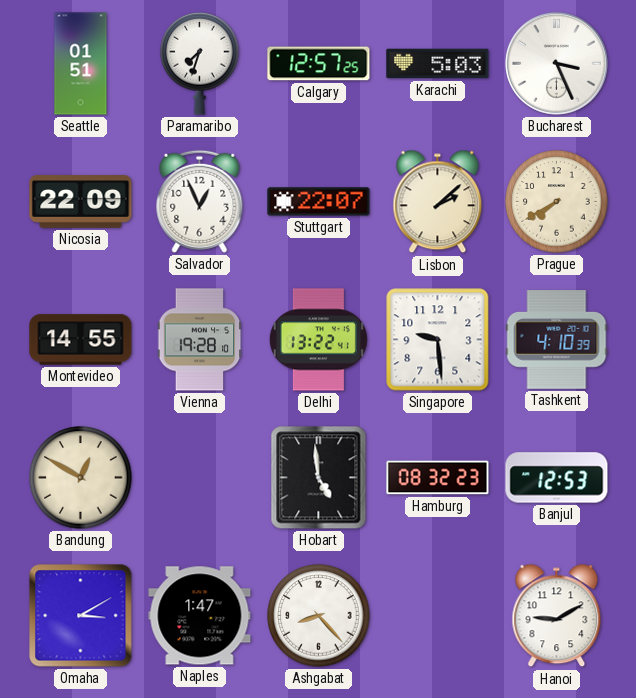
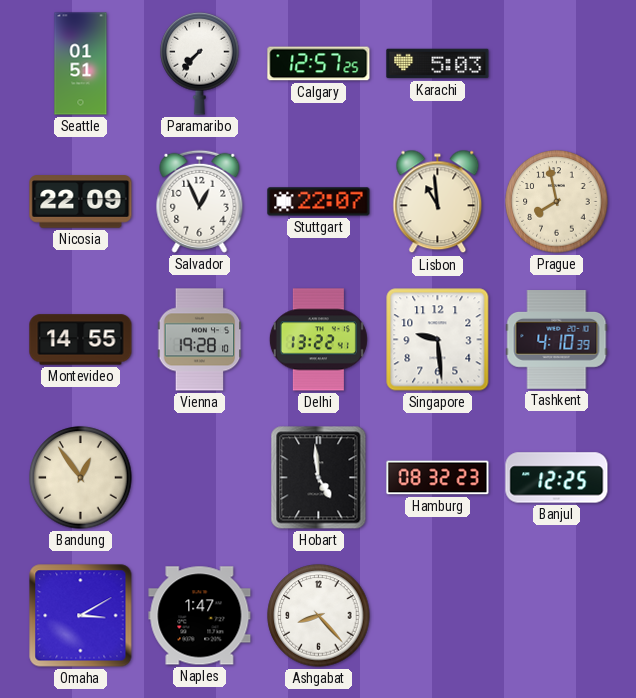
Paramaribo: 7:33 -> 7:37
Bucharest: 3:26 -> none
Lisbon: 2:08 -> 10:59
Prague: 7:40 -> 7:58
Bandung: 12:50 -> 12:54
Banjul: 12:53 -> 12:25
Hanoi: 9:10 -> none
